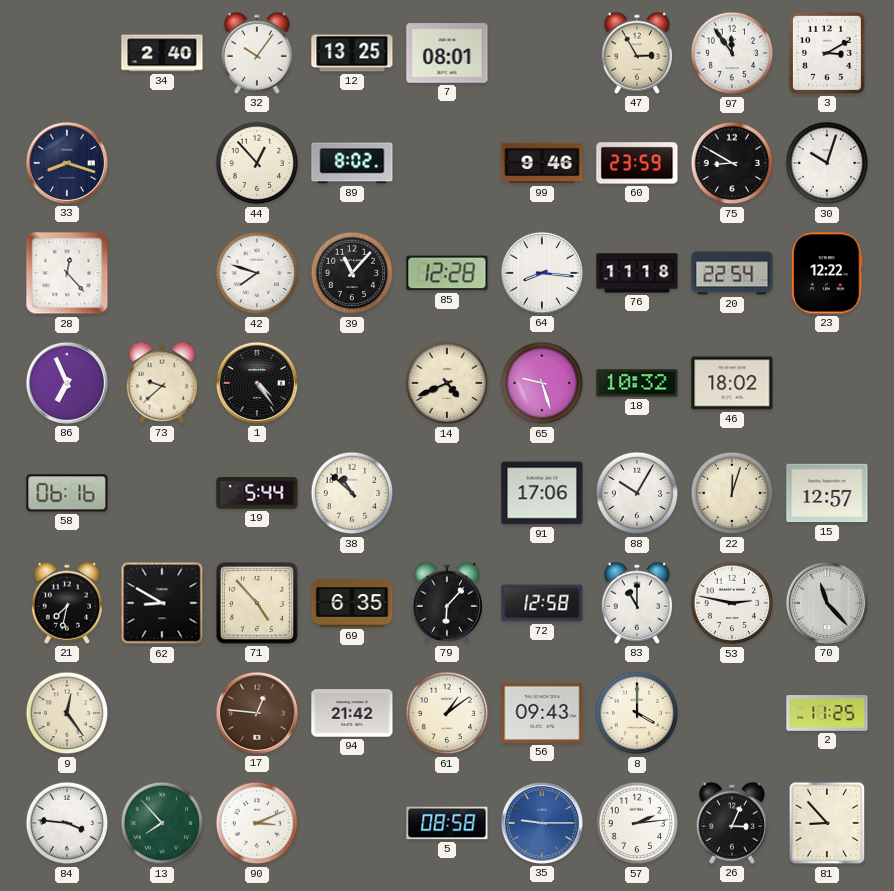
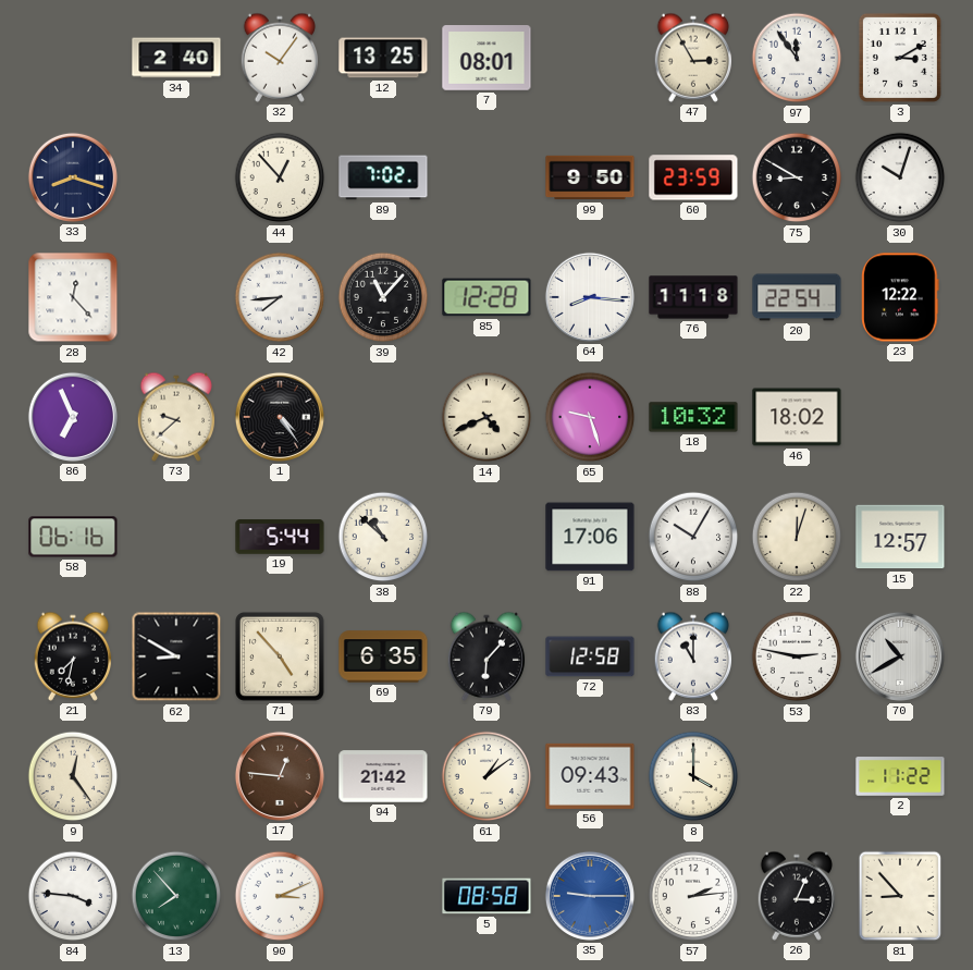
89: 8:02 -> 7:02
99: 9:46 -> 9:50
42: 7:48 -> 7:44
70: 11:23 -> 10:40
2: 11:25 -> 11:22
